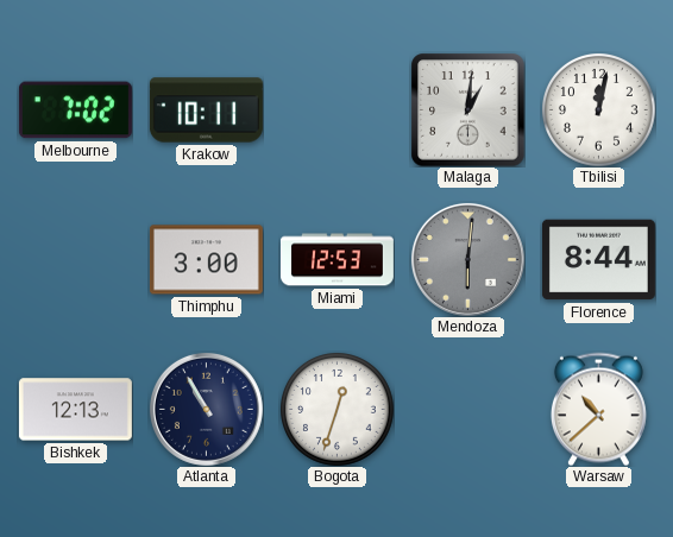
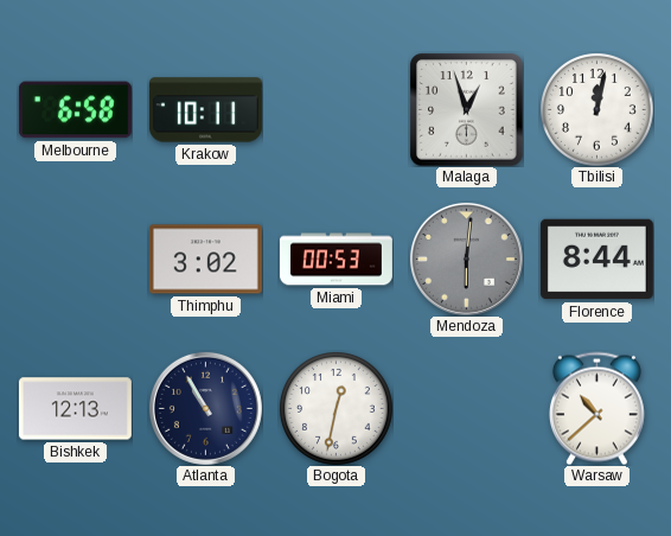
Melbourne: 7:02 -> 6:58
Malaga: 1:01 -> 12:57
Thimphu: 3:00 -> 3:02
Miami: 12:53 -> 00:53
Bogota: 12:33 -> 12:32
